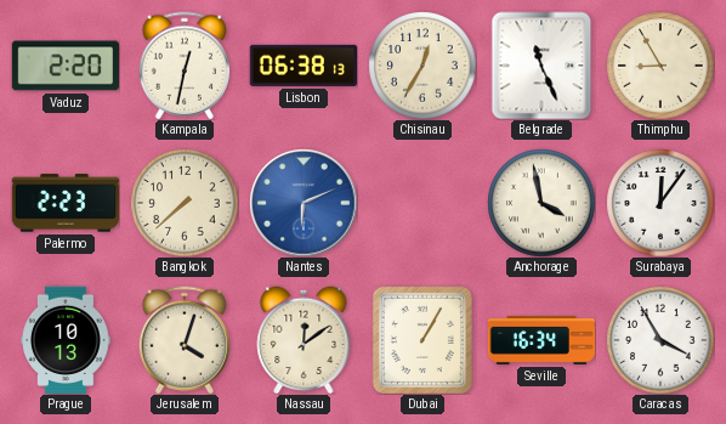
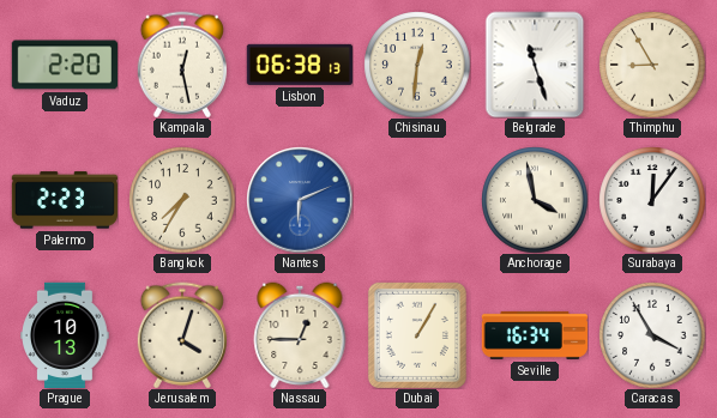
Kampala: 12:32 -> 12:28
Chisinau: 12:35 -> 12:31
Belgrade: 11:26 -> 11:27
Bangkok: 7:38 -> 7:35
Nassau: 12:09 -> 12:45
